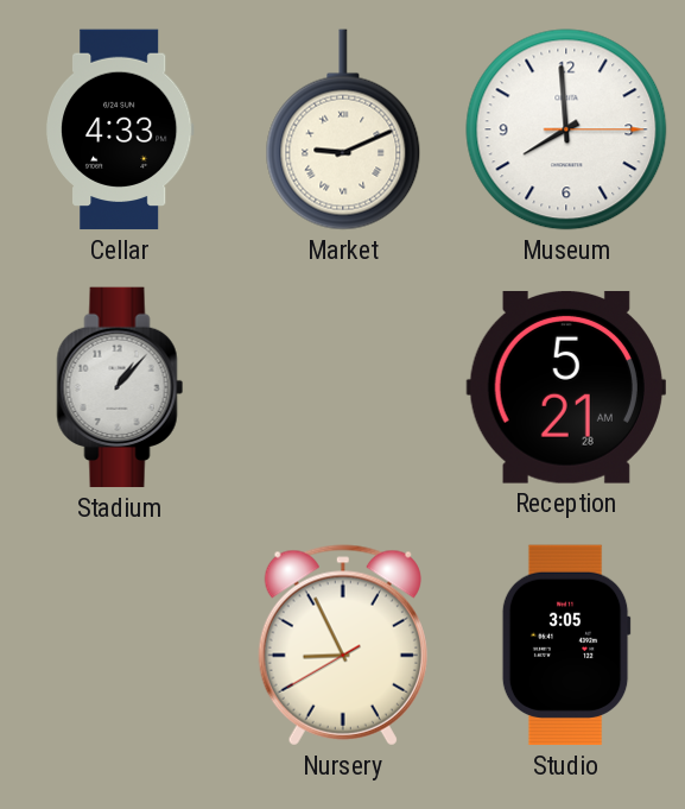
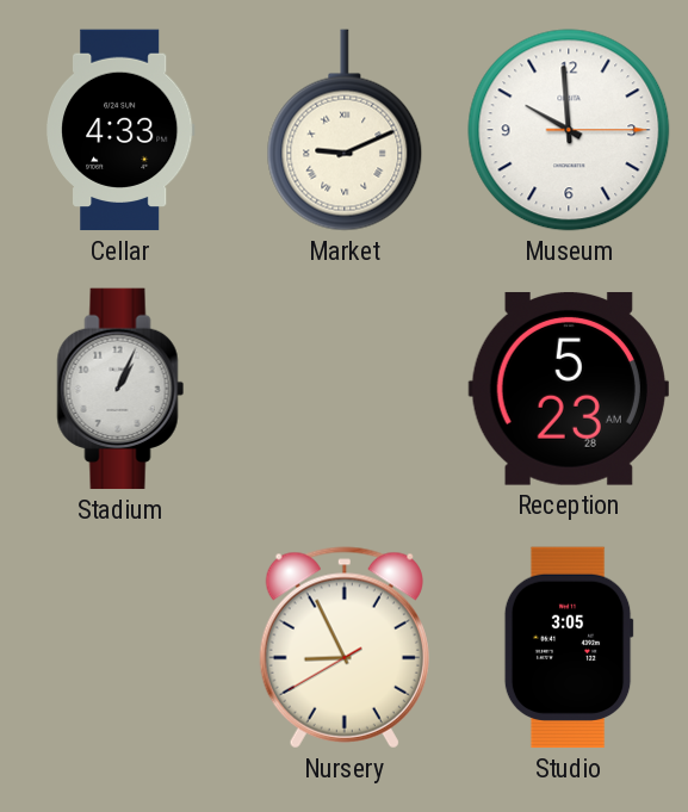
Museum: 7:59 -> 9:59
Stadium: 1:07 -> 1:04
Reception: 5:21 -> 5:23
